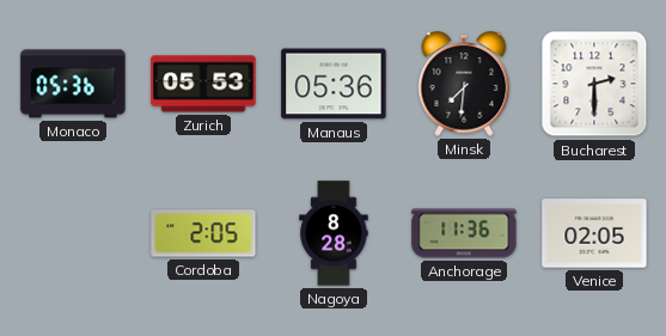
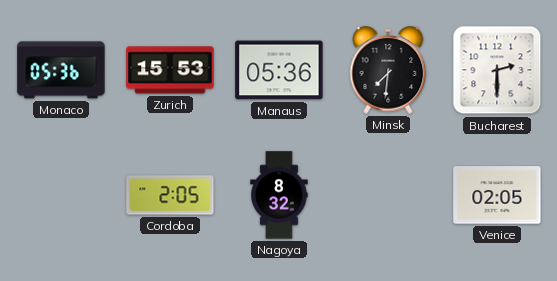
Zurich: 05:53 -> 15:53
Nagoya: 8:28 -> 8:32
Anchorage: 11:36 -> none
